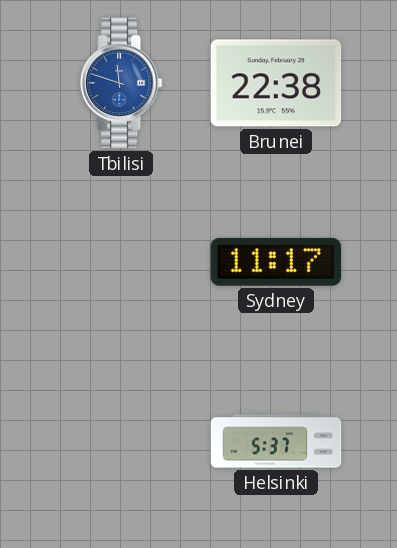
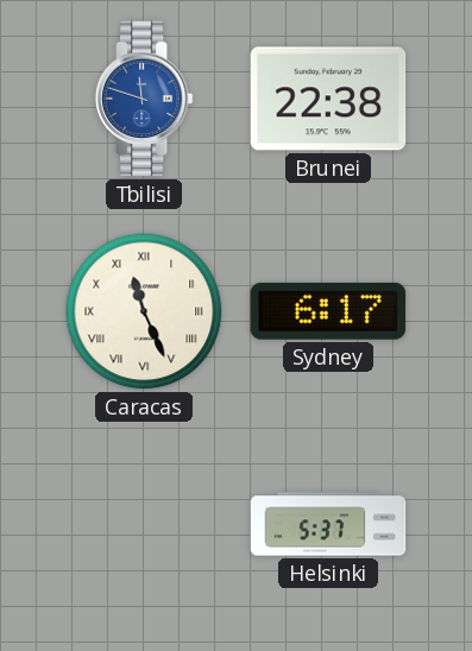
Caracas: none -> 11:26
Sydney: 11:17 -> 6:17
